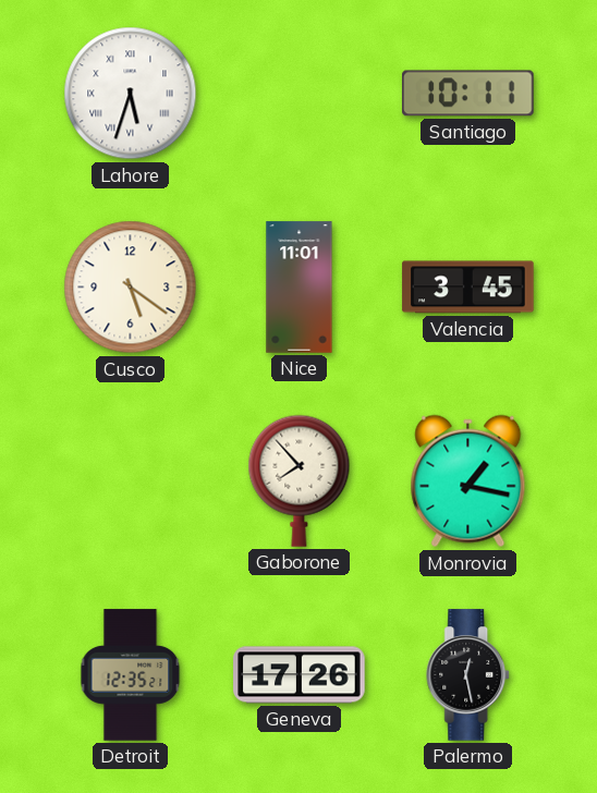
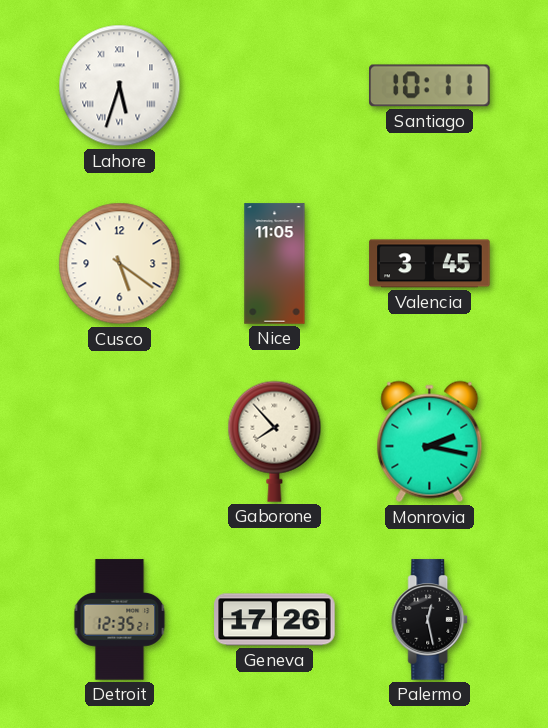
Nice: 11:01 -> 11:05
Monrovia: 1:17 -> 2:17
